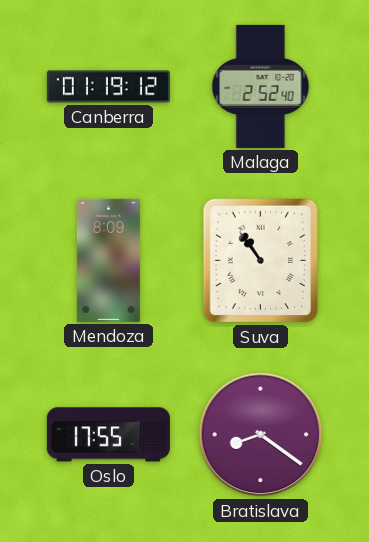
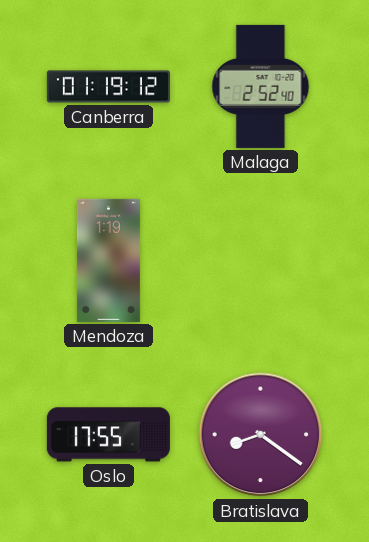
Mendoza: 8:09 -> 1:19
Suva: 10:54 -> none
